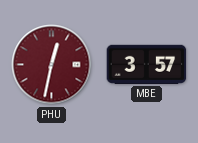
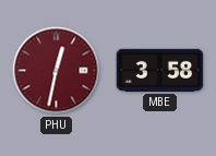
MBE: 3:57 -> 3:58
